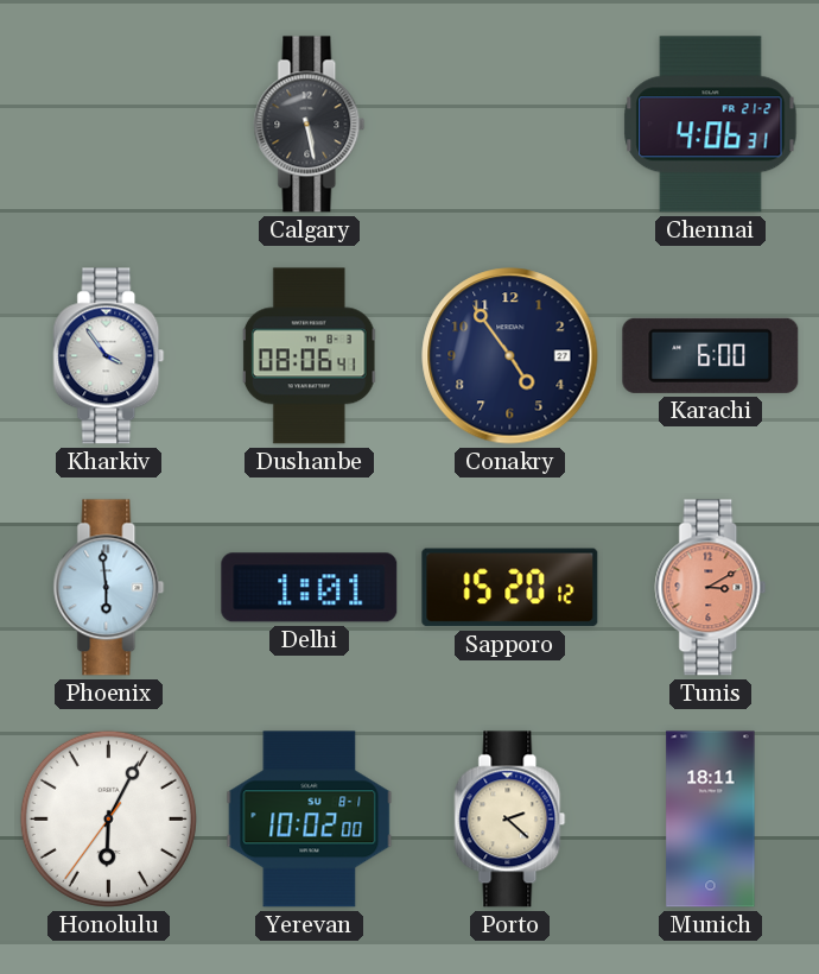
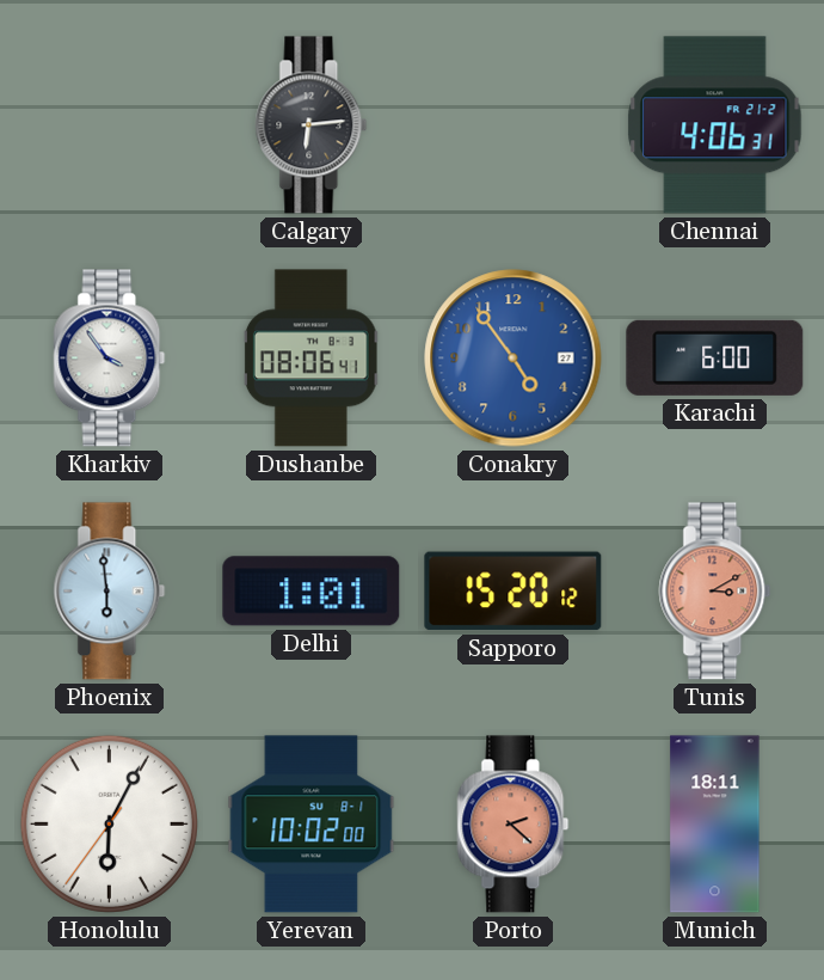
Calgary: 5:28 -> 6:14
Conakry dial: navy -> blue
Porto dial: cream -> salmon
